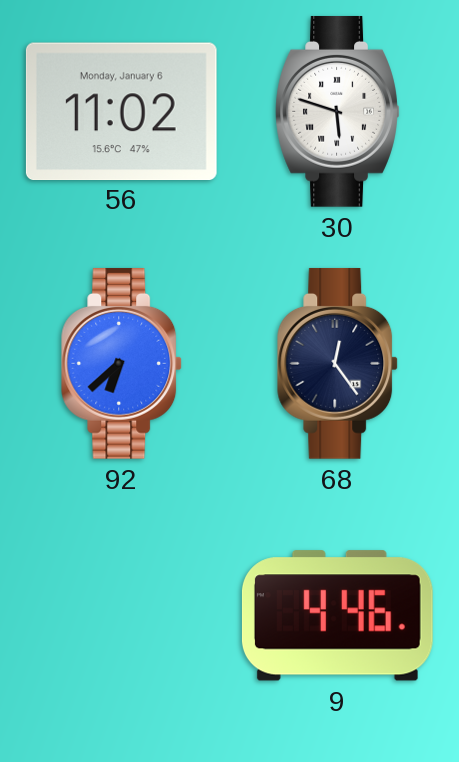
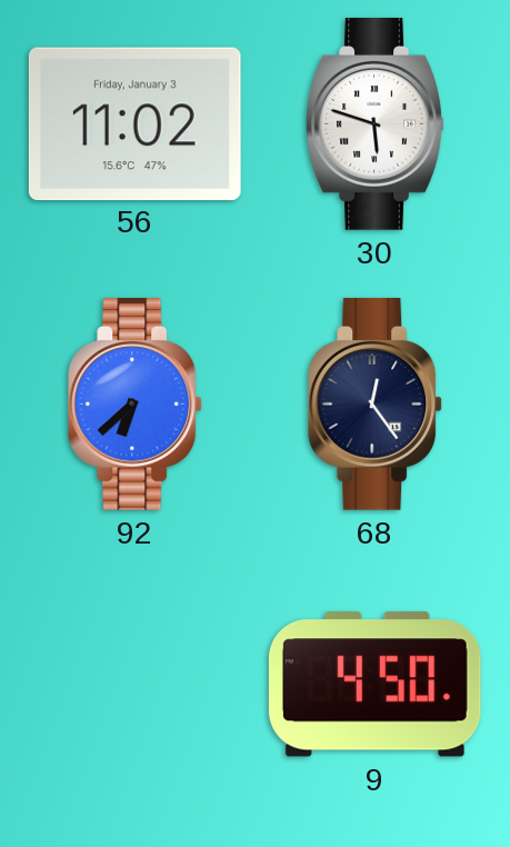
56 date: Monday, January 6 -> Friday, January 3
9: 4:46 -> 4:50
